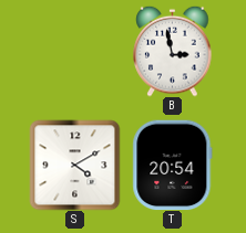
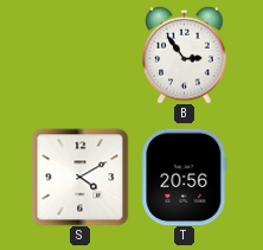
B: 2:58 -> 2:54
T: 20:54 -> 20:56
